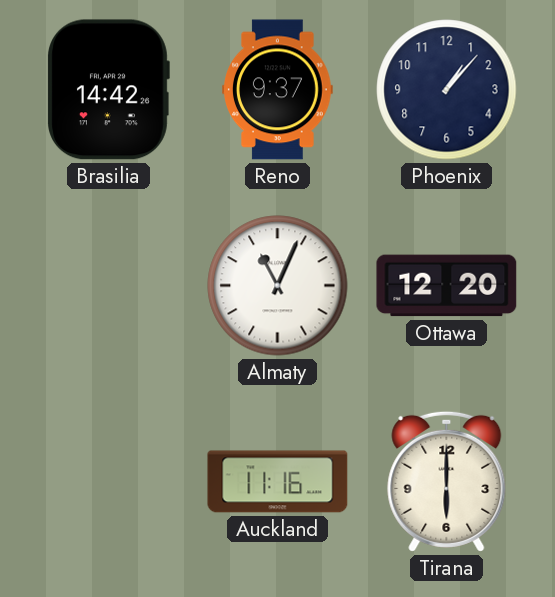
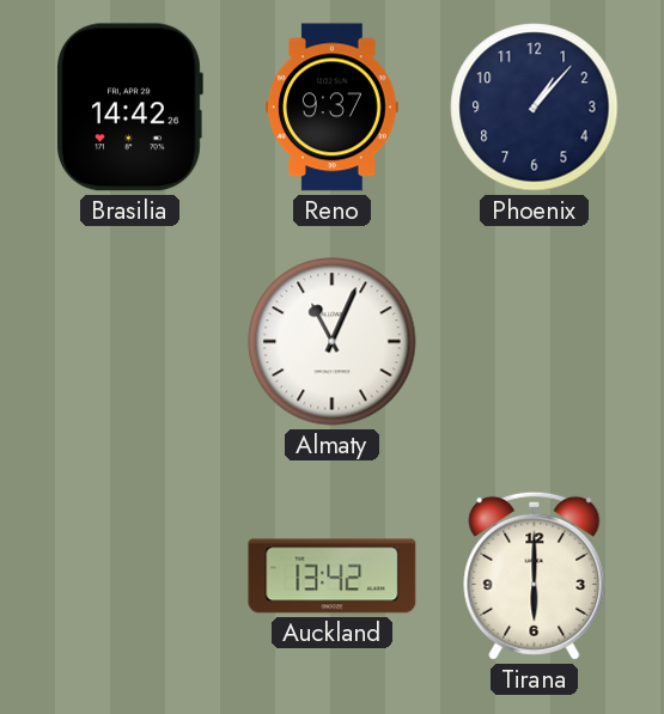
Ottawa: 12:20 -> none
Auckland: 11:16 -> 13:42
